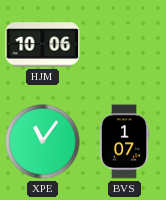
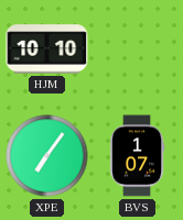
HJM: 10:06 -> 10:10
XPE: 11:06 -> 7:06
